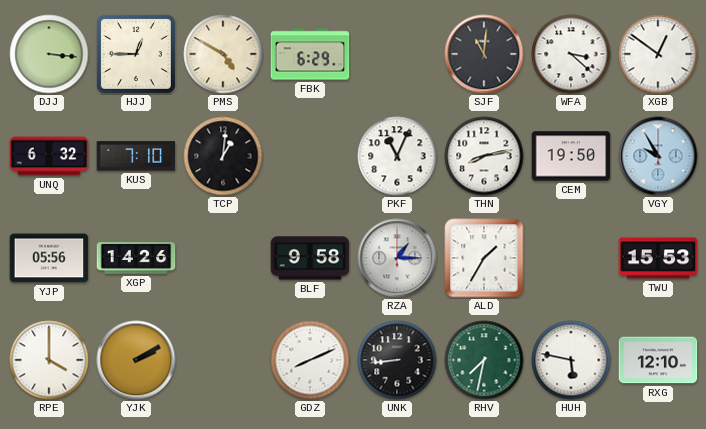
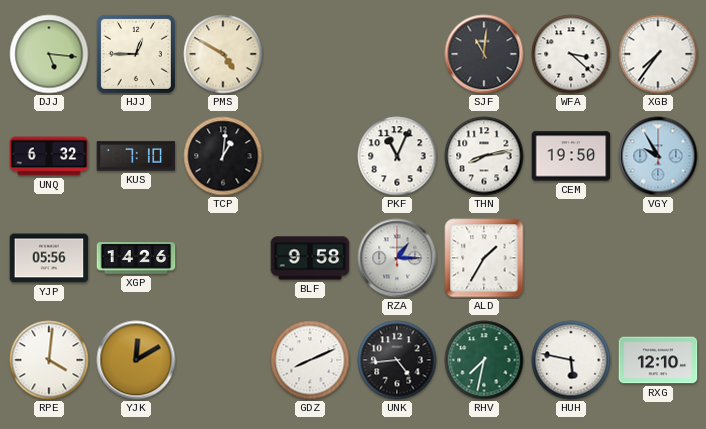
DJJ: 3:16 -> 5:16
FBK: 6:29 -> none
XGB: 12:51 -> 7:36
TWU: 15:53 -> none
RPE: 4:00 -> 4:01
YJK: 2:10 -> 12:10
UNK: 8:44 -> 4:44
